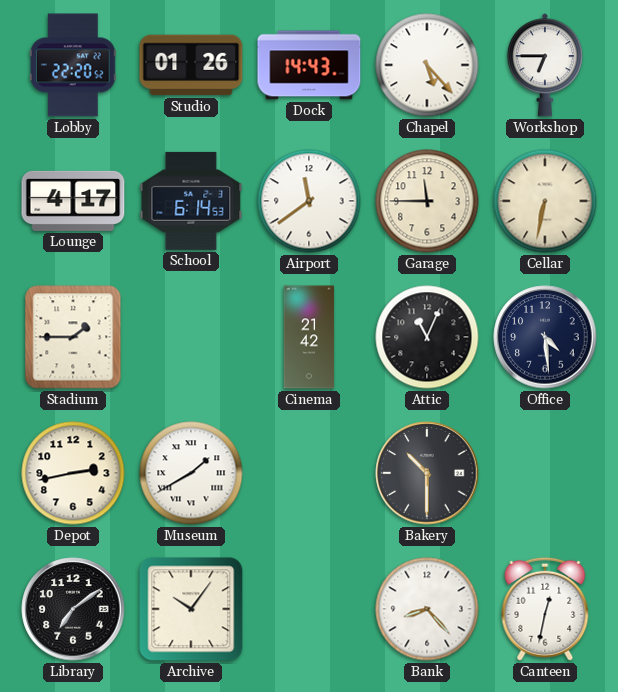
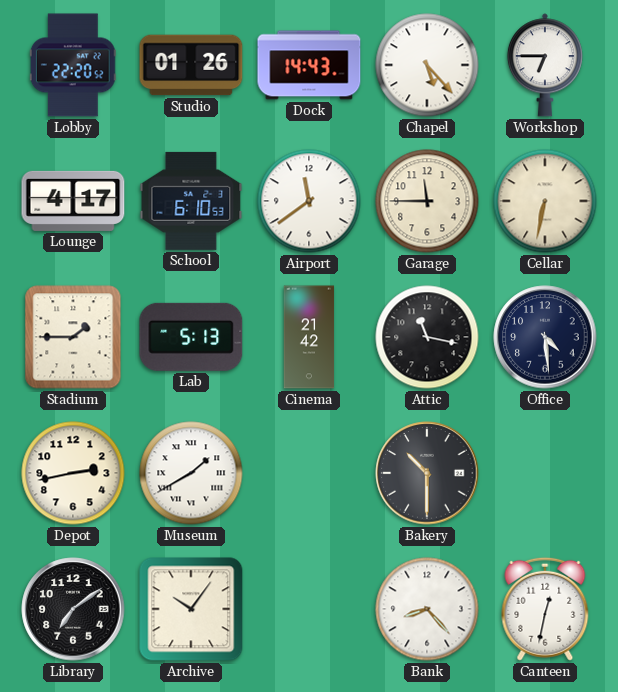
School: 6:14 -> 6:10
Lab: none -> 5:13
Attic: 11:04 -> 11:17
